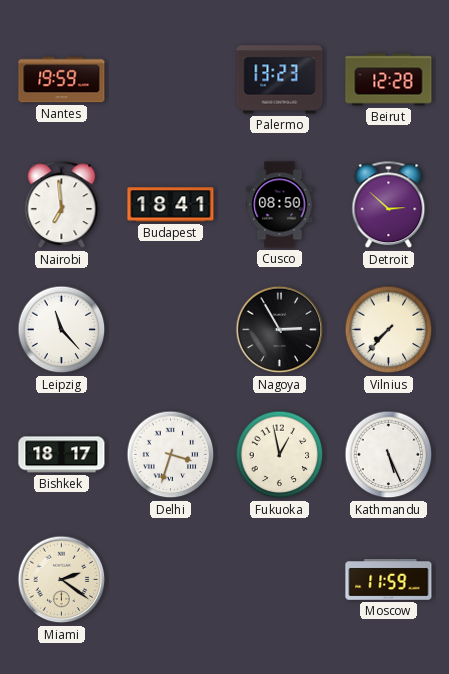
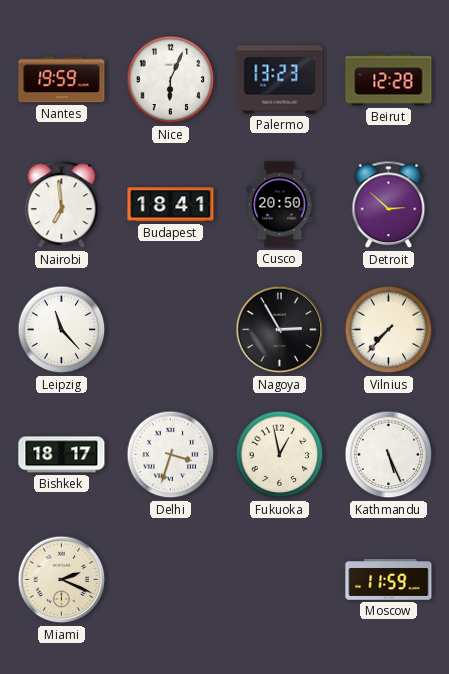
Nice: none -> 6:04
Cusco: 08:50 -> 20:50
Miami: 2:21 -> 2:19
